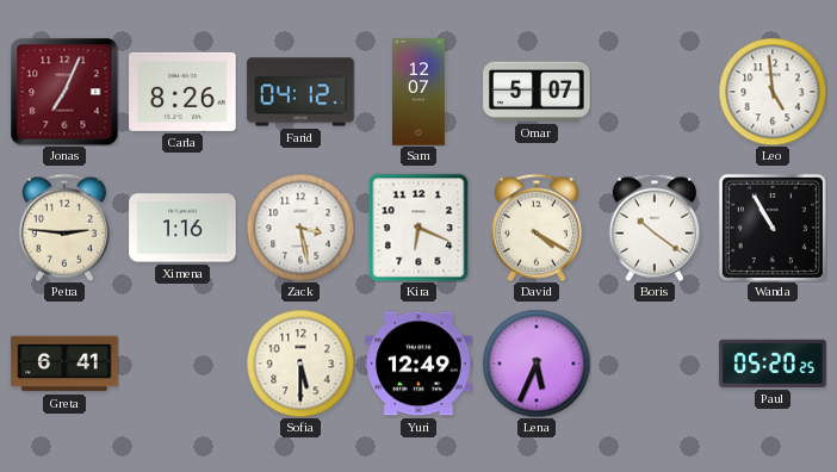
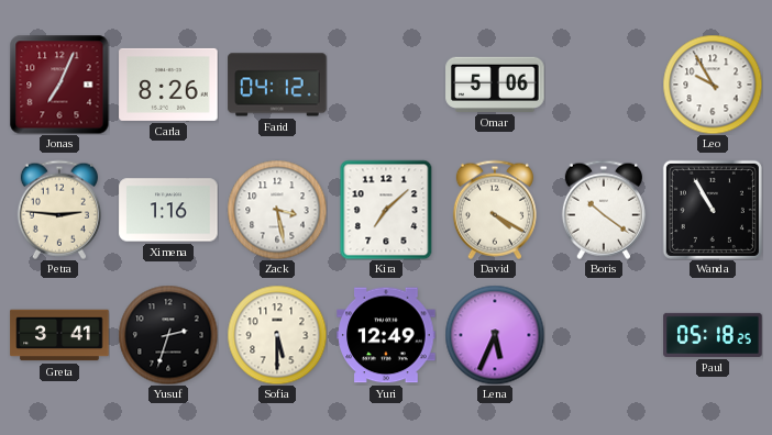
Sam: 12:07 -> none
Omar: 5:07 -> 5:06
Leo: 4:59 -> 9:55
Kira: 6:19 -> 7:08
Greta: 6:41 -> 3:41
Yusuf: none -> 2:33
Paul: 05:20 -> 05:18
